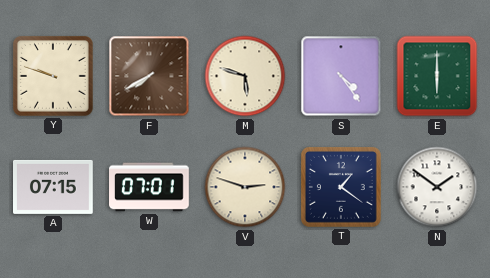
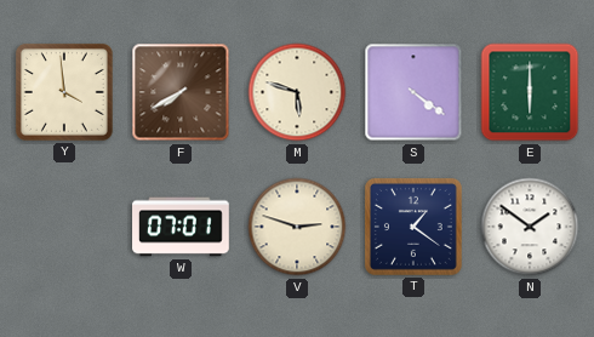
Y: 9:48 -> 3:59
S: 4:24 -> 4:21
A: 07:15 -> none
